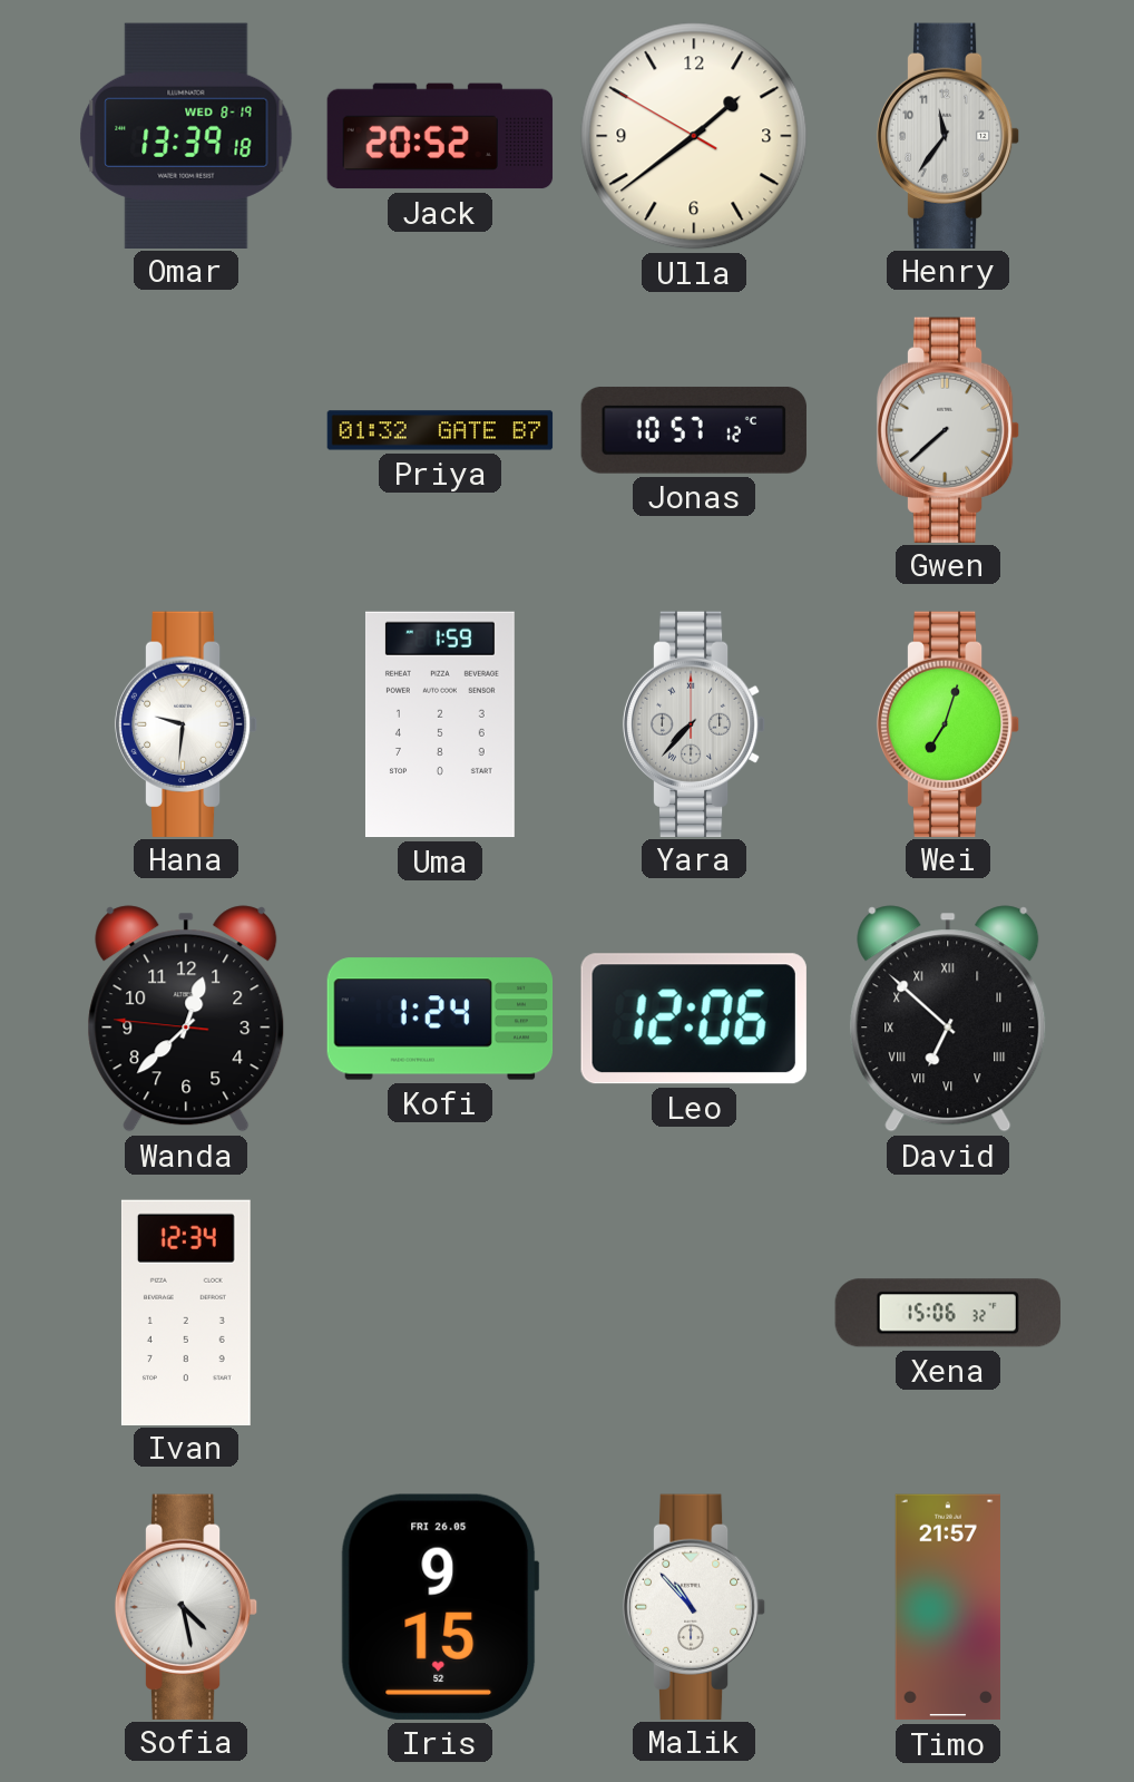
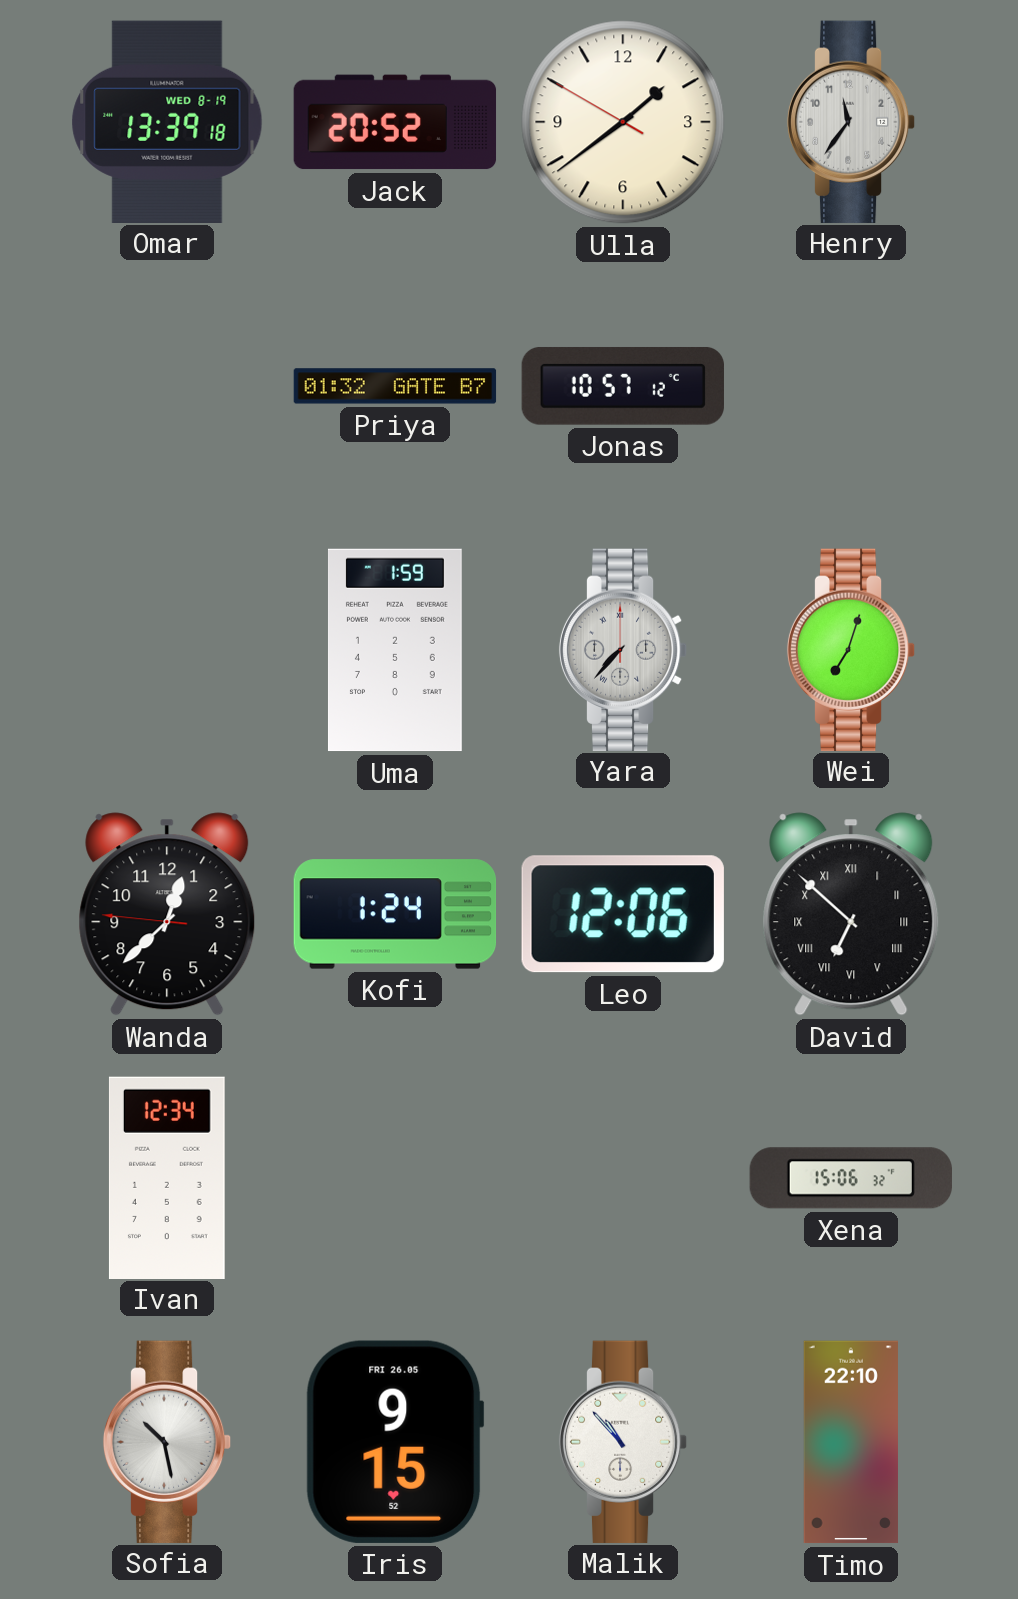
Gwen: 7:38 -> none
Hana: 9:31 -> none
Sofia: 4:28 -> 10:28
Timo: 21:57 -> 22:10
